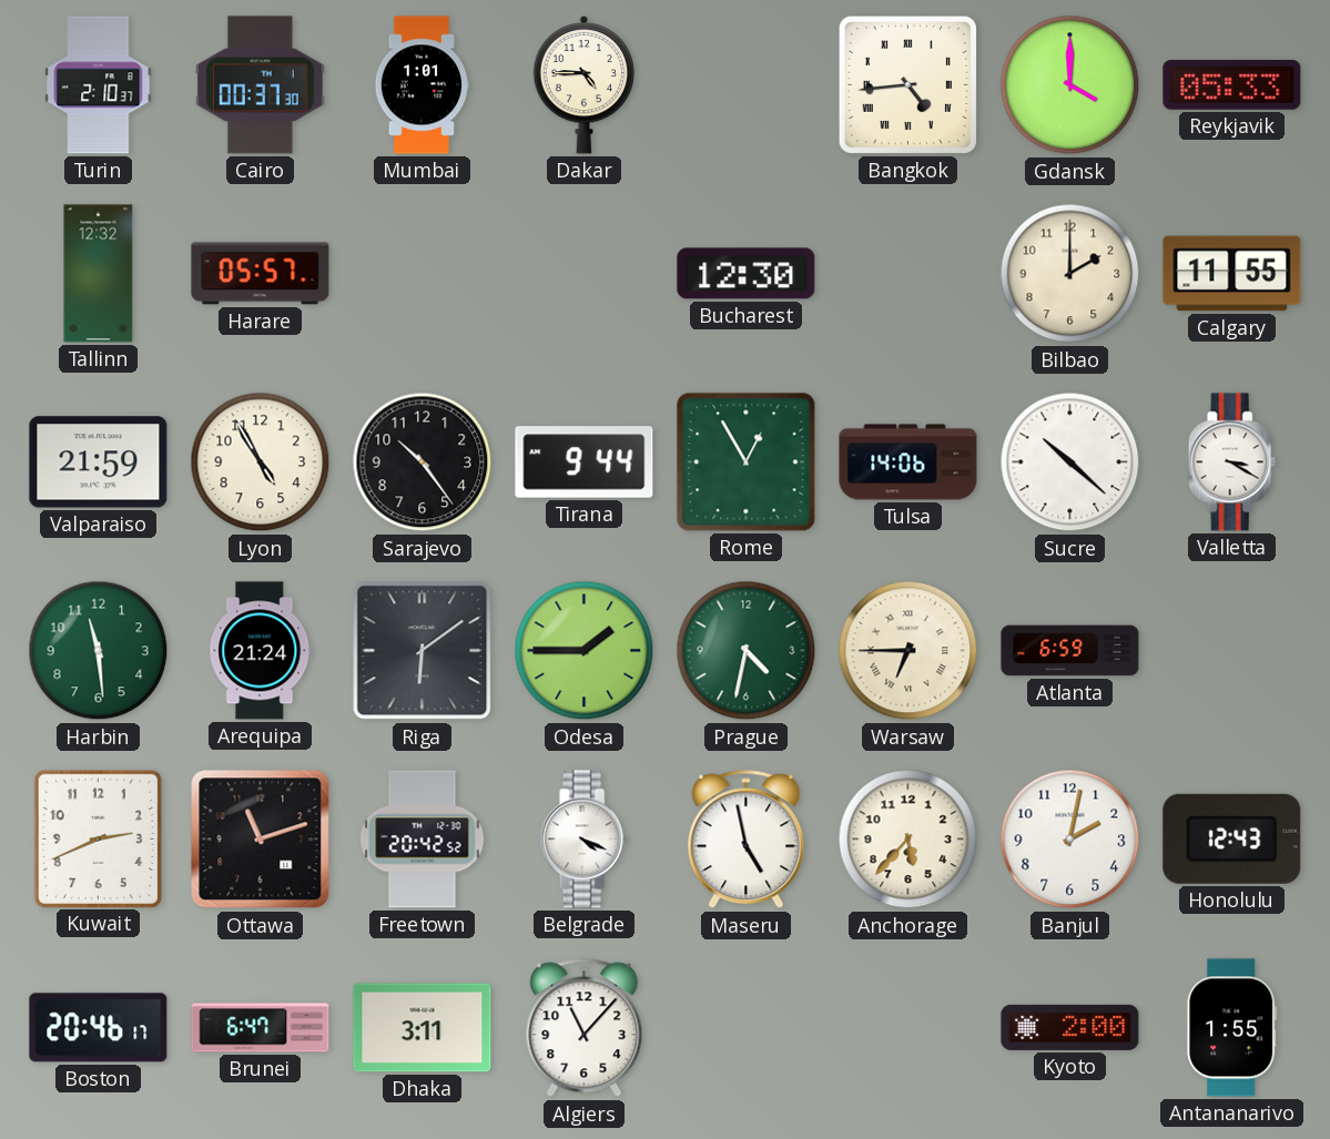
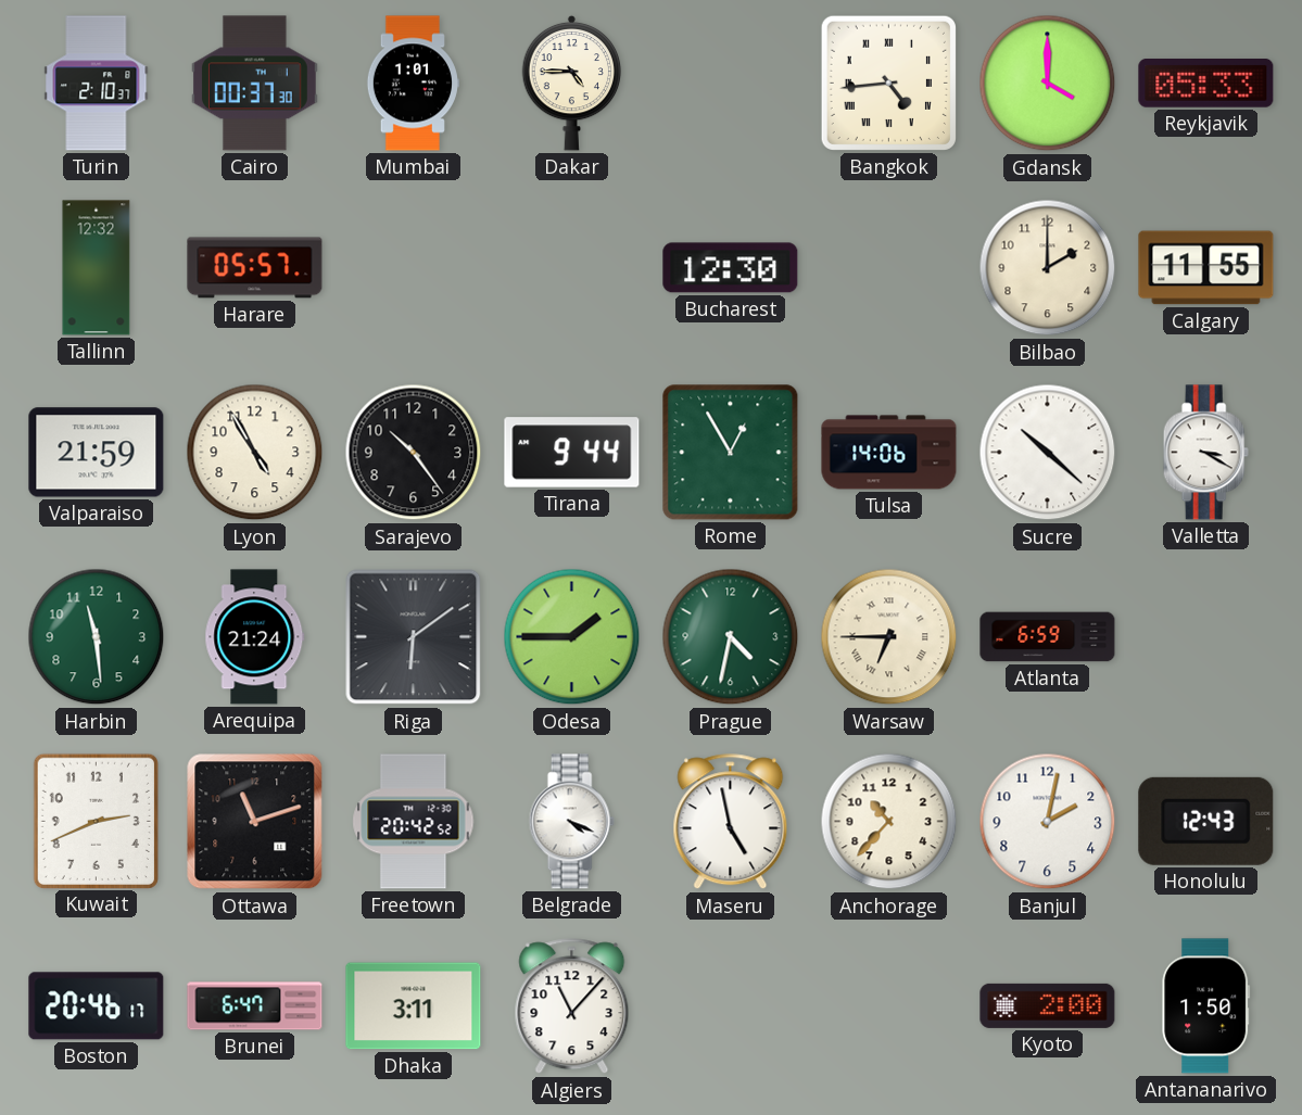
Anchorage: 5:37 -> 10:37
Antananarivo: 1:55 -> 1:50
